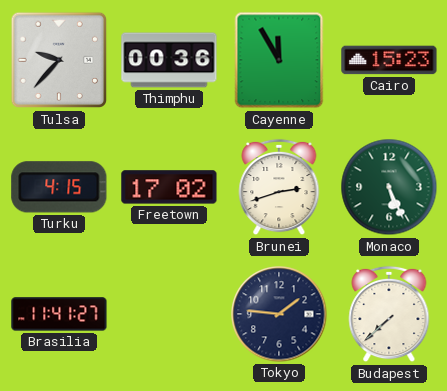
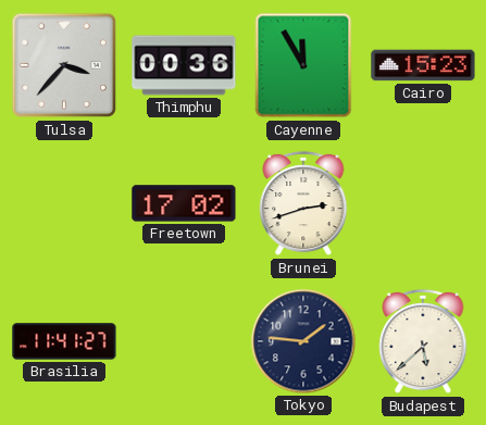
Tulsa: 9:37 -> 3:37
Turku: 4:15 -> none
Monaco: 5:26 -> none
Budapest: 7:38 -> 5:38
